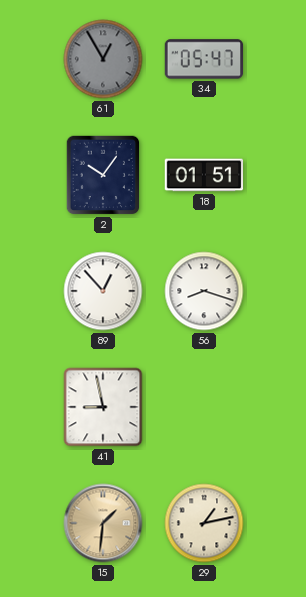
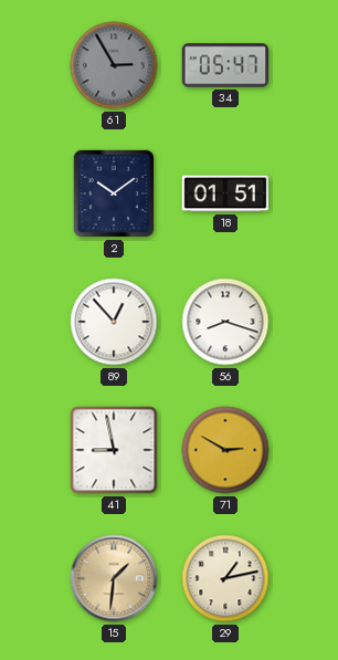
61: 12:55 -> 2:55
2: 10:06 -> 10:09
71: none -> 2:50
